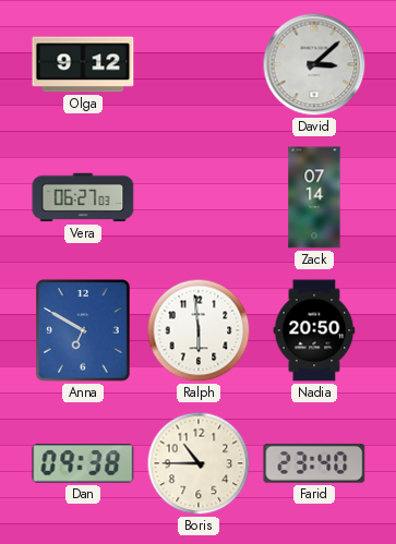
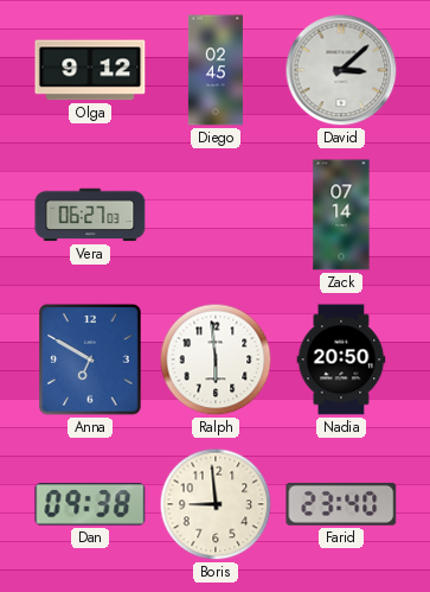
Diego: none -> 02:45
Boris: 10:45 -> 8:59
